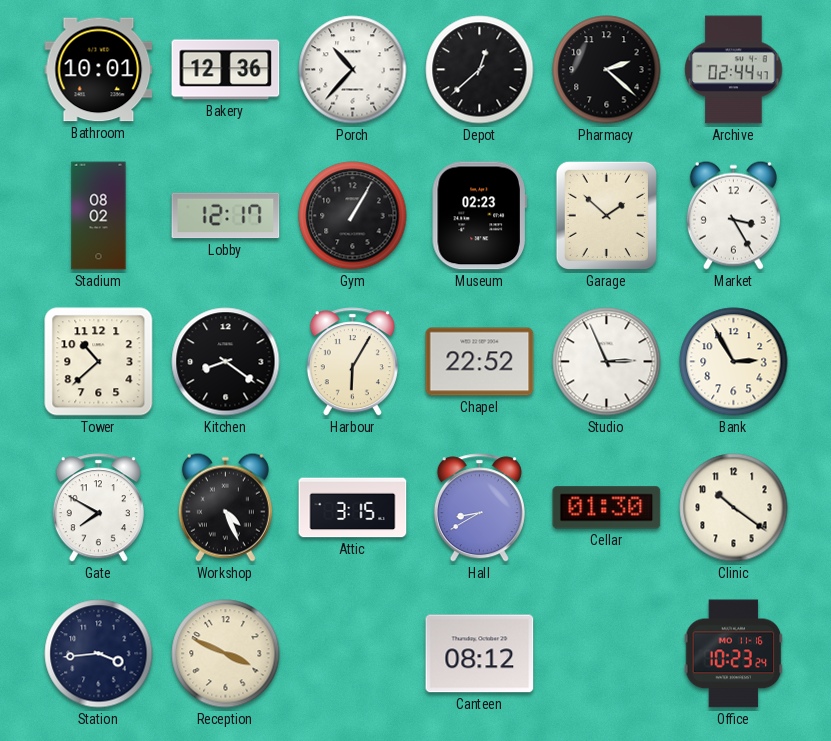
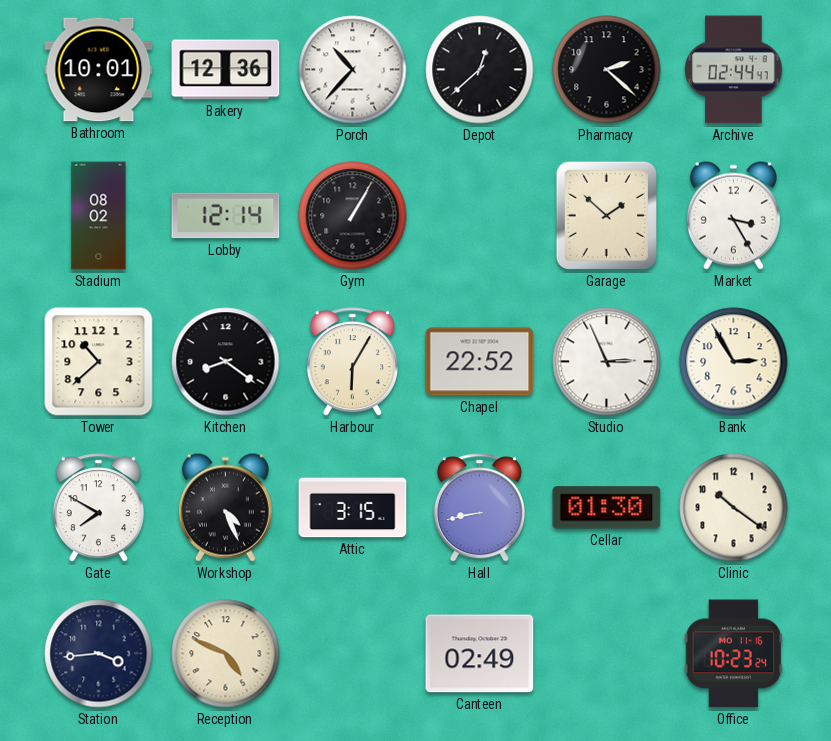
Lobby: 12:17 -> 12:14
Museum: 02:23 -> none
Hall: 8:40 -> 8:43
Reception: 3:49 -> 4:49
Canteen: 08:12 -> 02:49
